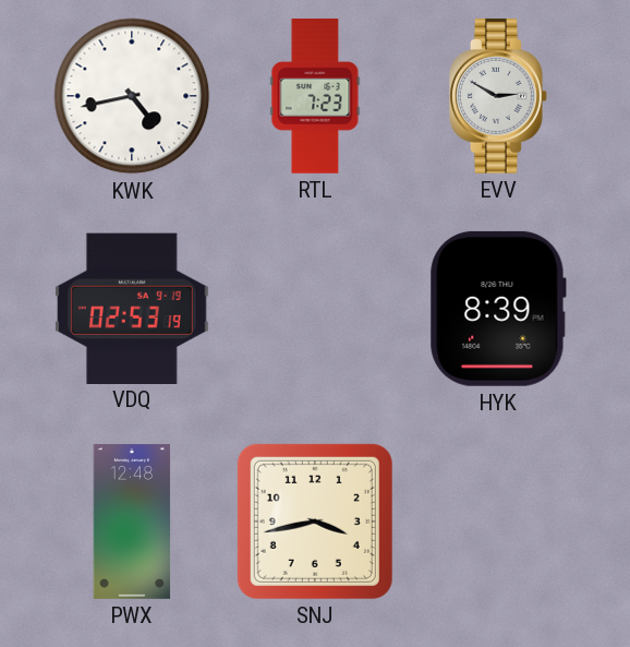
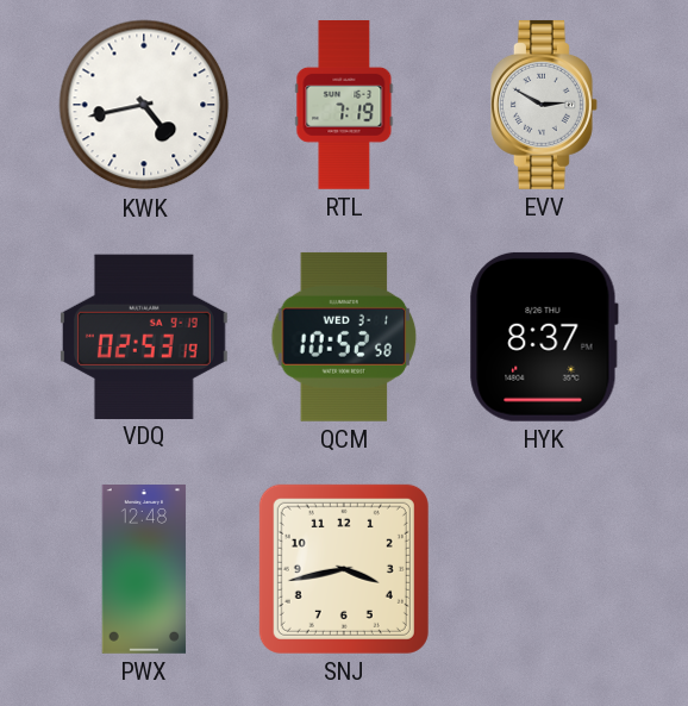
RTL: 7:23 -> 7:19
QCM: none -> 10:52
HYK: 8:39 -> 8:37
